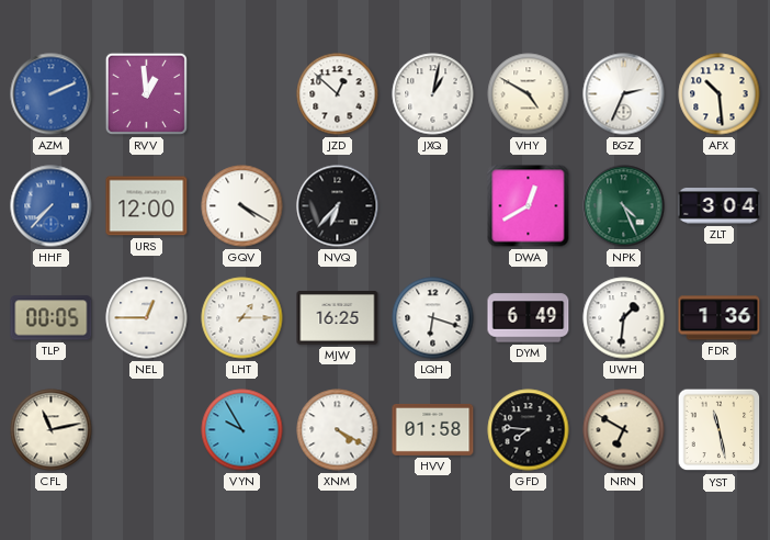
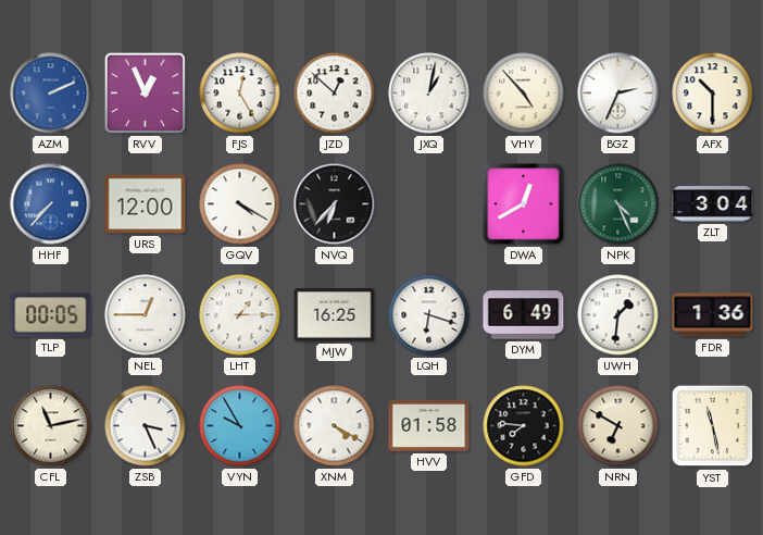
RVV: 12:59 -> 12:56
FJS: none -> 12:25
VHY: 4:50 -> 4:53
AFX: 10:29 -> 10:30
ZSB: none -> 3:26
